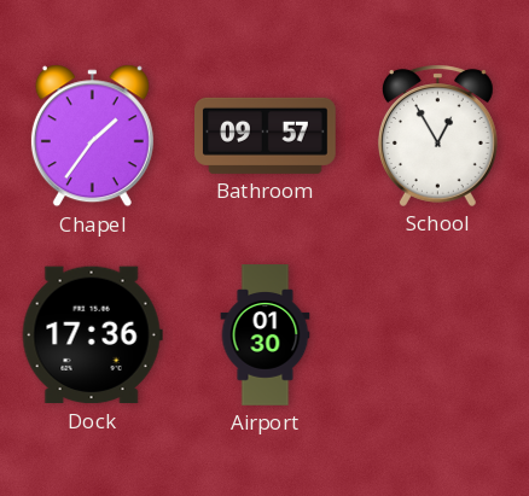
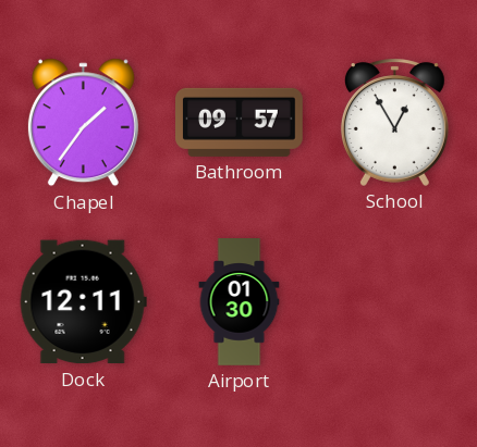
Dock: 17:36 -> 12:11
